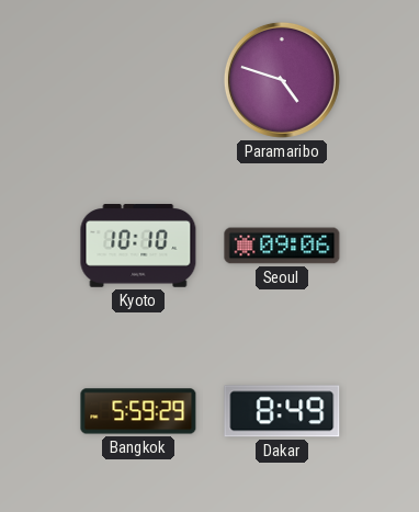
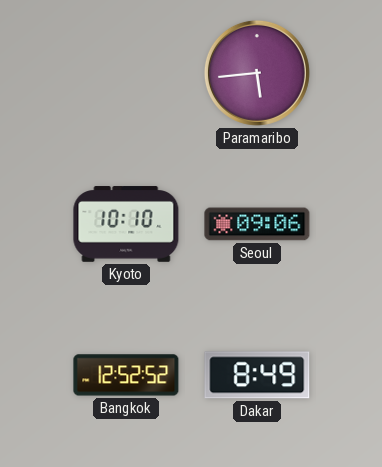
Paramaribo: 4:48 -> 5:44
Bangkok: 5:59 -> 12:52
